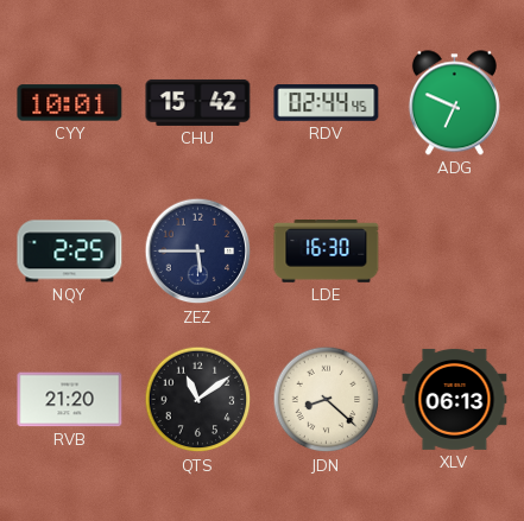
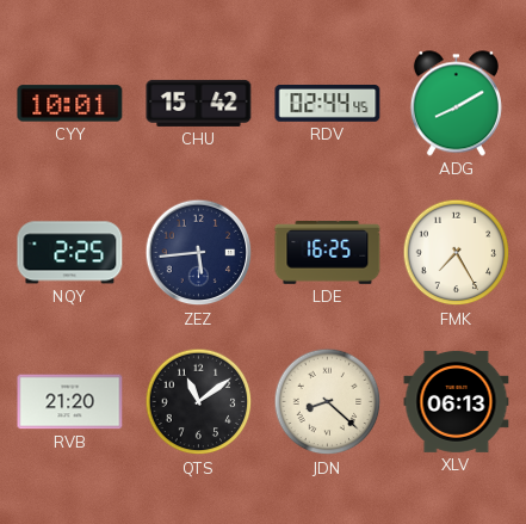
ADG: 6:49 -> 8:10
ZEZ: 5:45 -> 5:44
LDE: 16:30 -> 16:25
FMK: none -> 7:25
